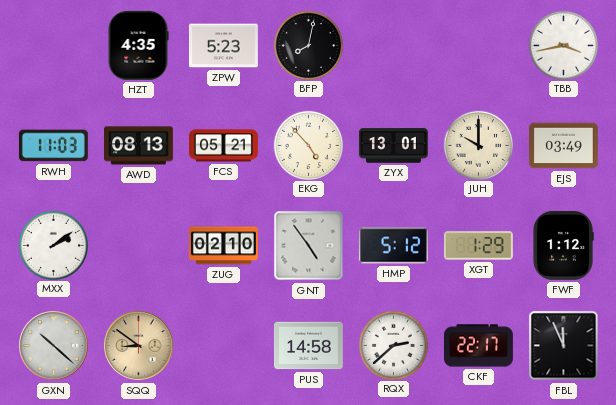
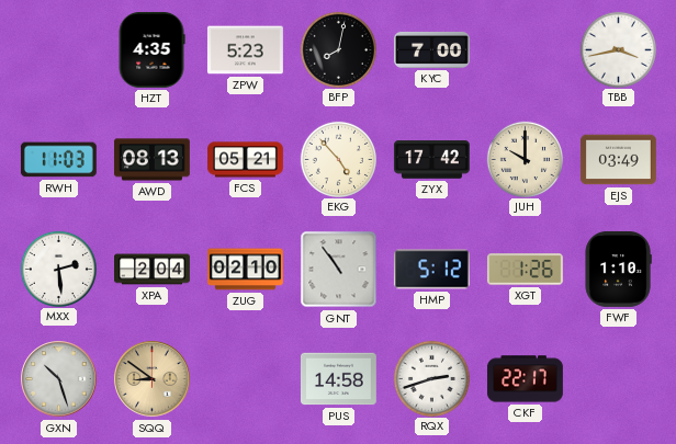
KYC: none -> 7:00
ZYX: 13:01 -> 17:42
MXX: 2:09 -> 2:29
XPA: none -> 2:04
GNT: 4:54 -> 10:54
XGT: 1:29 -> 1:26
FWF: 1:12 -> 1:10
GXN: 10:22 -> 10:27
RQX: 2:38 -> 2:42
FBL: 11:56 -> none
